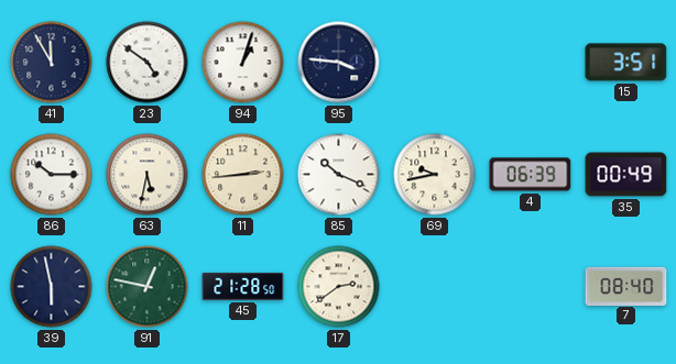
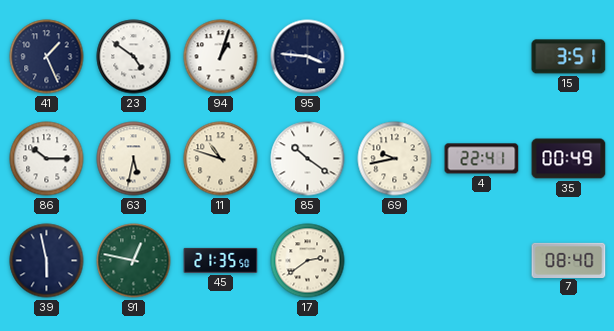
41: 11:55 -> 1:26
11: 2:44 -> 10:48
85: 10:19 -> 10:21
4: 06:39 -> 22:41
45: 21:28 -> 21:35
